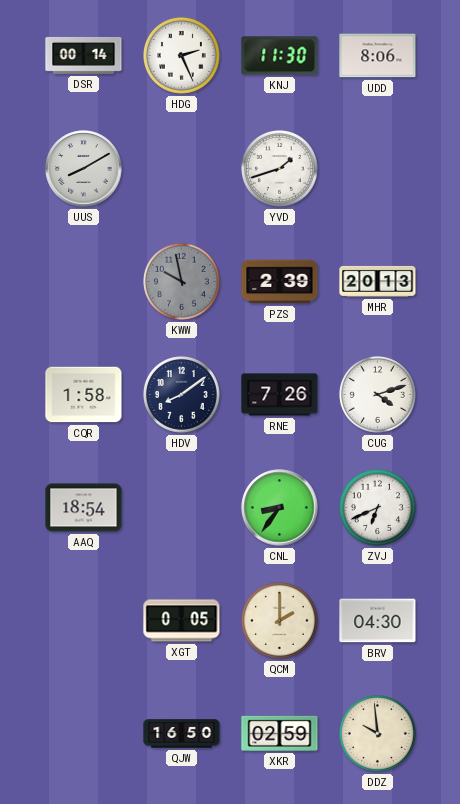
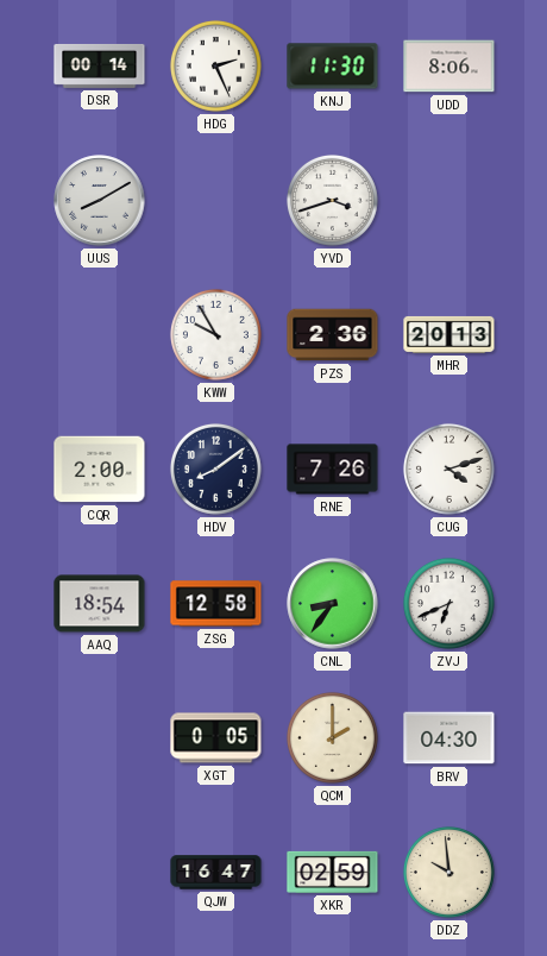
YVD: 1:42 -> 3:42
KWW: 9:58 -> 9:55
KWW dial: grey -> white
PZS: 2:39 -> 2:36
CQR: 1:58 -> 2:00
ZSG: none -> 12:58
QJW: 16:50 -> 16:47
